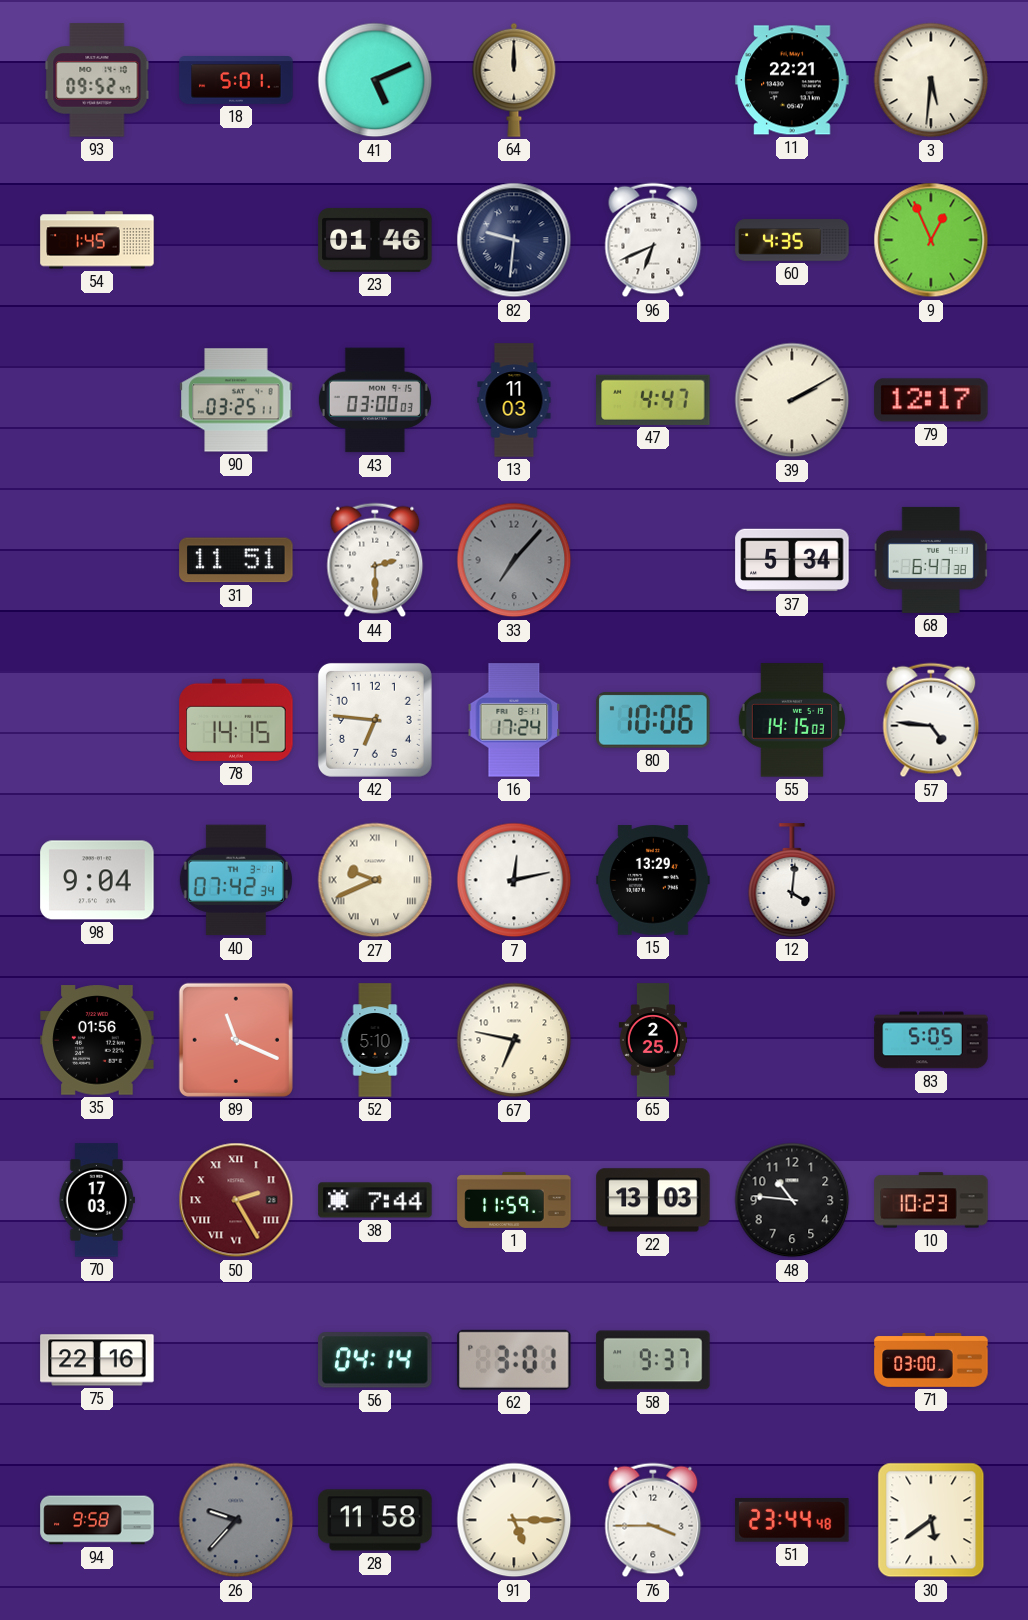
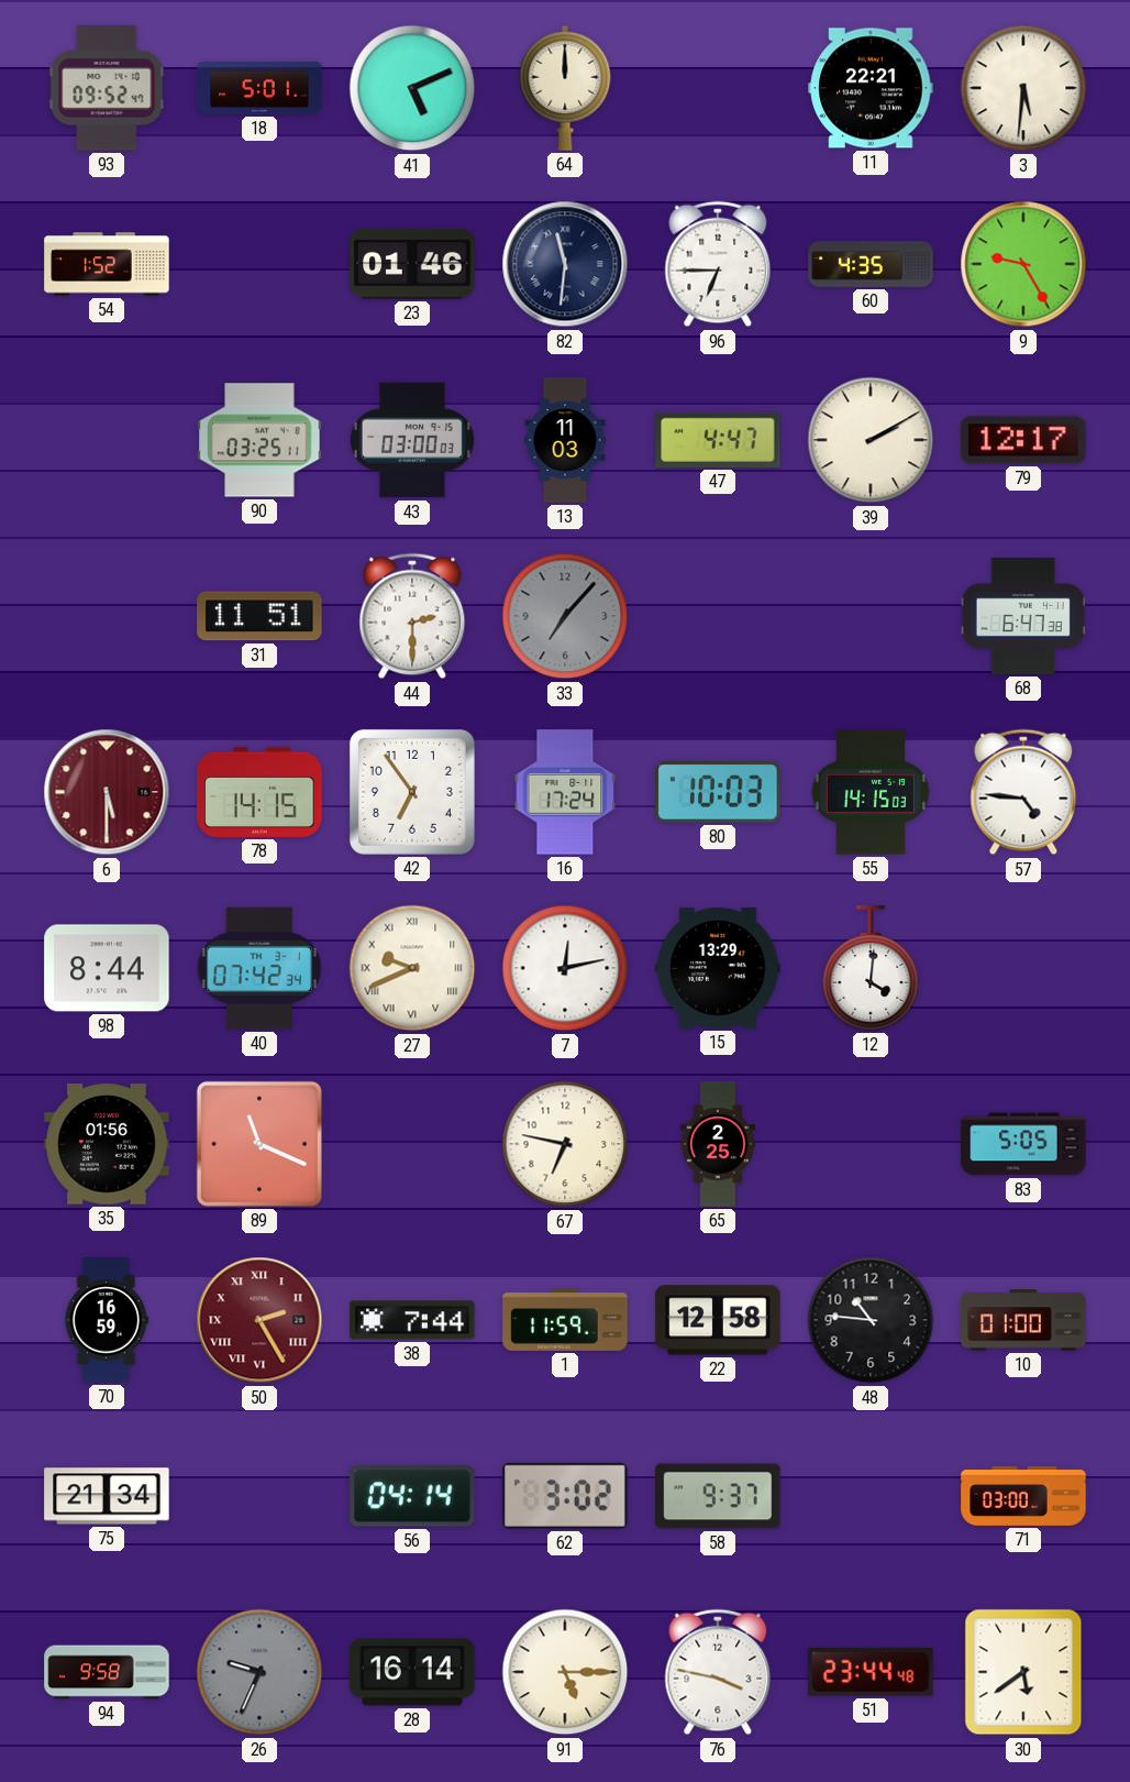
54: 1:45 -> 1:52
82: 9:31 -> 11:31
96: 6:41 -> 6:45
9: 12:56 -> 9:25
37: 5:34 -> none
6: none -> 5:30
42: 6:46 -> 6:54
80: 10:06 -> 10:03
98: 9:04 -> 8:44
52: 5:10 -> none
70: 17:03 -> 16:59
22: 13:03 -> 12:58
10: 10:23 -> 01:00
75: 22:16 -> 21:34
62: 3:01 -> 3:02
26: 9:37 -> 9:34
28: 11:58 -> 16:14
76: 3:45 -> 3:47
